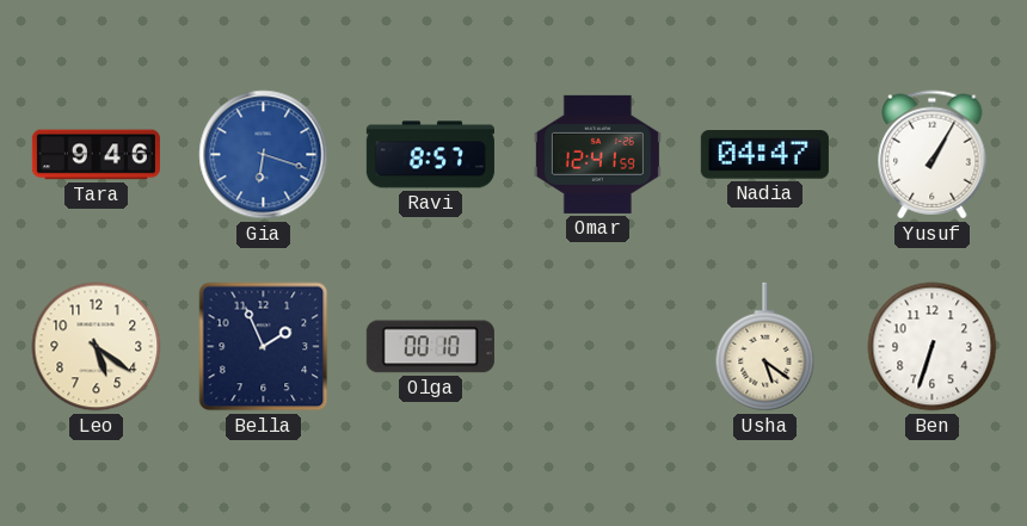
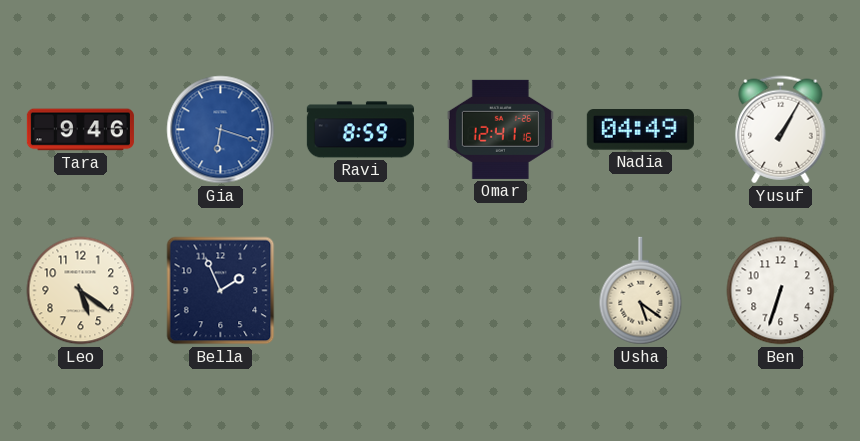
Ravi: 8:57 -> 8:59
Omar: 12:41:59 -> 12:41:16
Nadia: 04:47 -> 04:49
Olga: 00:10 -> none
